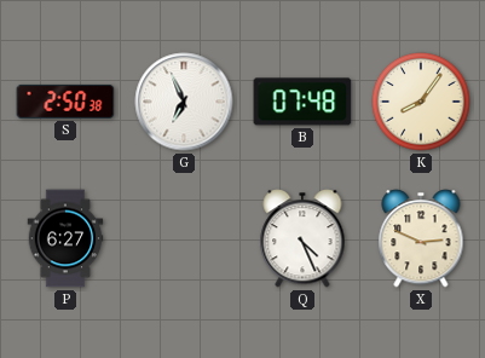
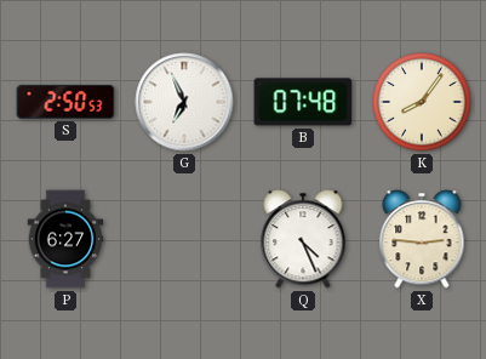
S: 2:50:38 -> 2:50:53
X: 2:49 -> 2:46
